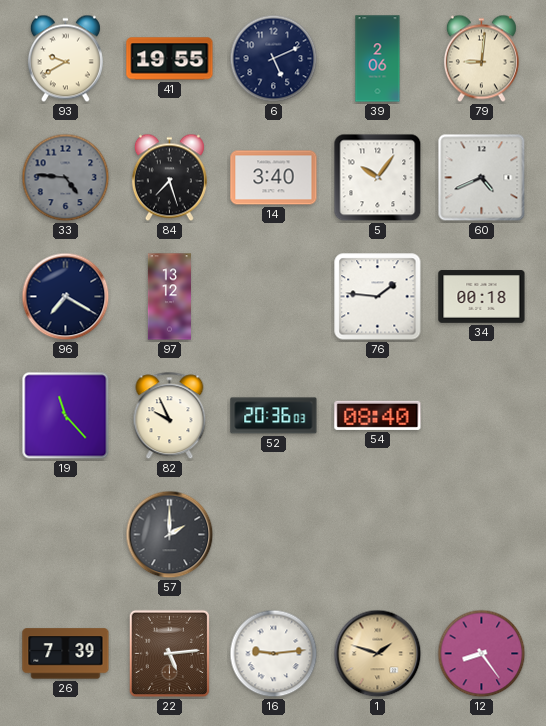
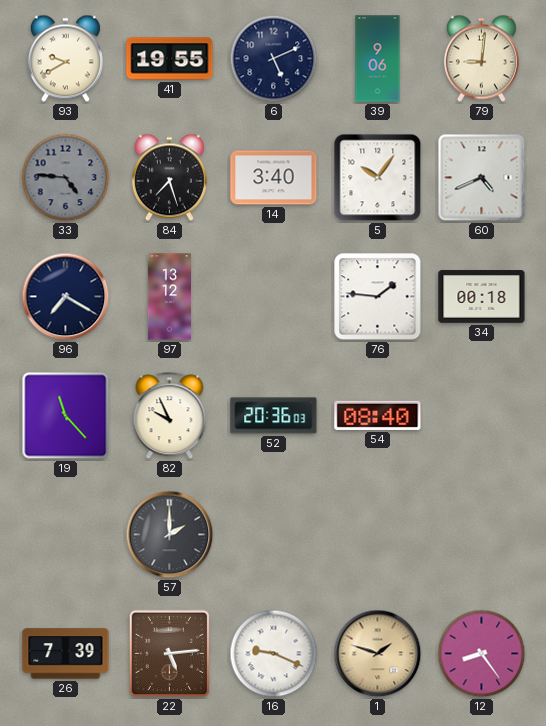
39: 2:06 -> 9:06
16: 9:14 -> 9:19
